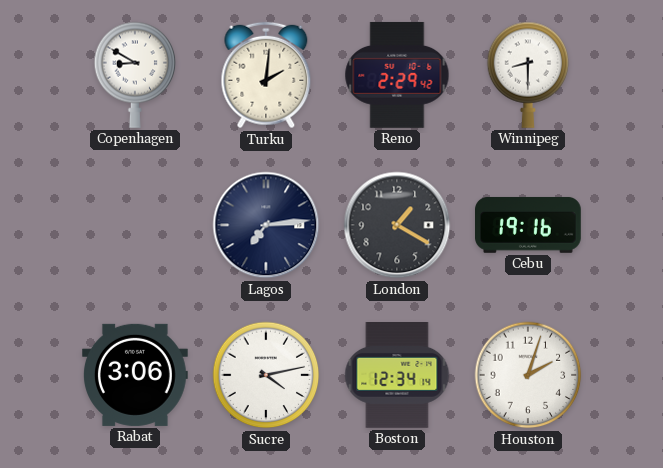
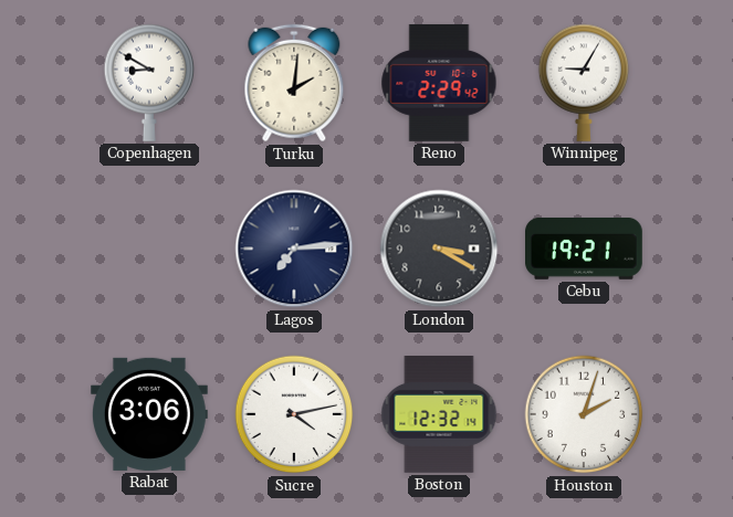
Winnipeg: 8:30 -> 9:05
London: 1:20 -> 3:20
Cebu: 19:16 -> 19:21
Boston: 12:34 -> 12:32
